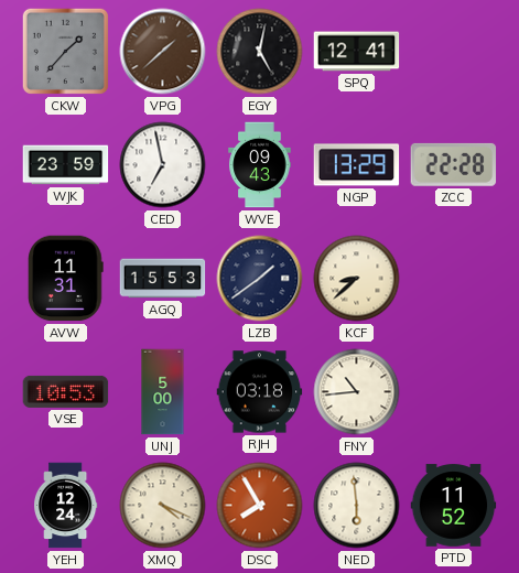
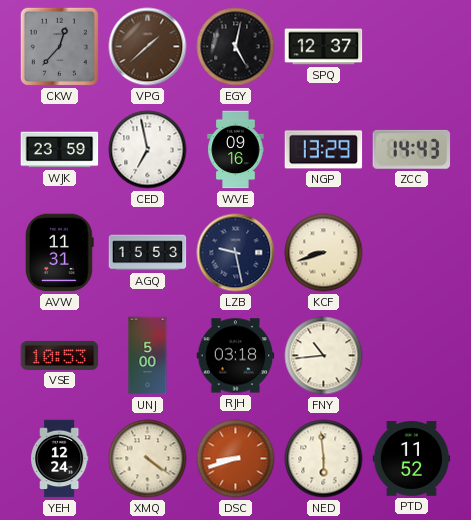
CKW: 1:37 -> 12:37
SPQ: 12:41 -> 12:37
WVE: 09:43 -> 09:16
ZCC: 22:28 -> 14:43
LZB: 1:39 -> 9:28
KCF: 8:38 -> 8:42
XMQ: 4:19 -> 4:21
DSC: 7:55 -> 8:42
